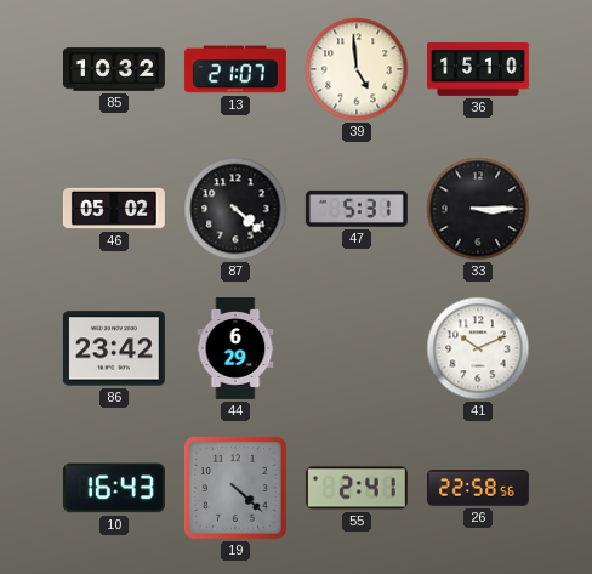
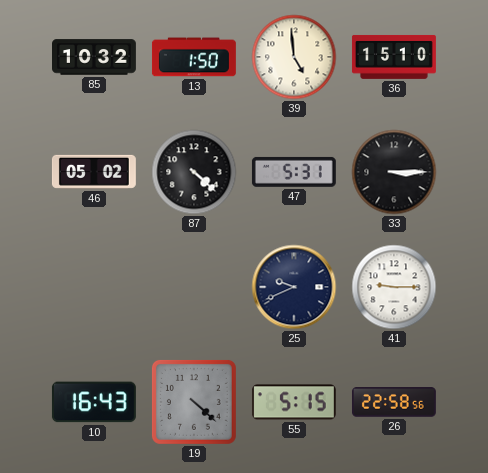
13: 21:07 -> 1:50
86: 23:42 -> none
44: 6:29 -> none
25: none -> 9:41
41: 10:11 -> 9:15
55: 2:41 -> 5:15
